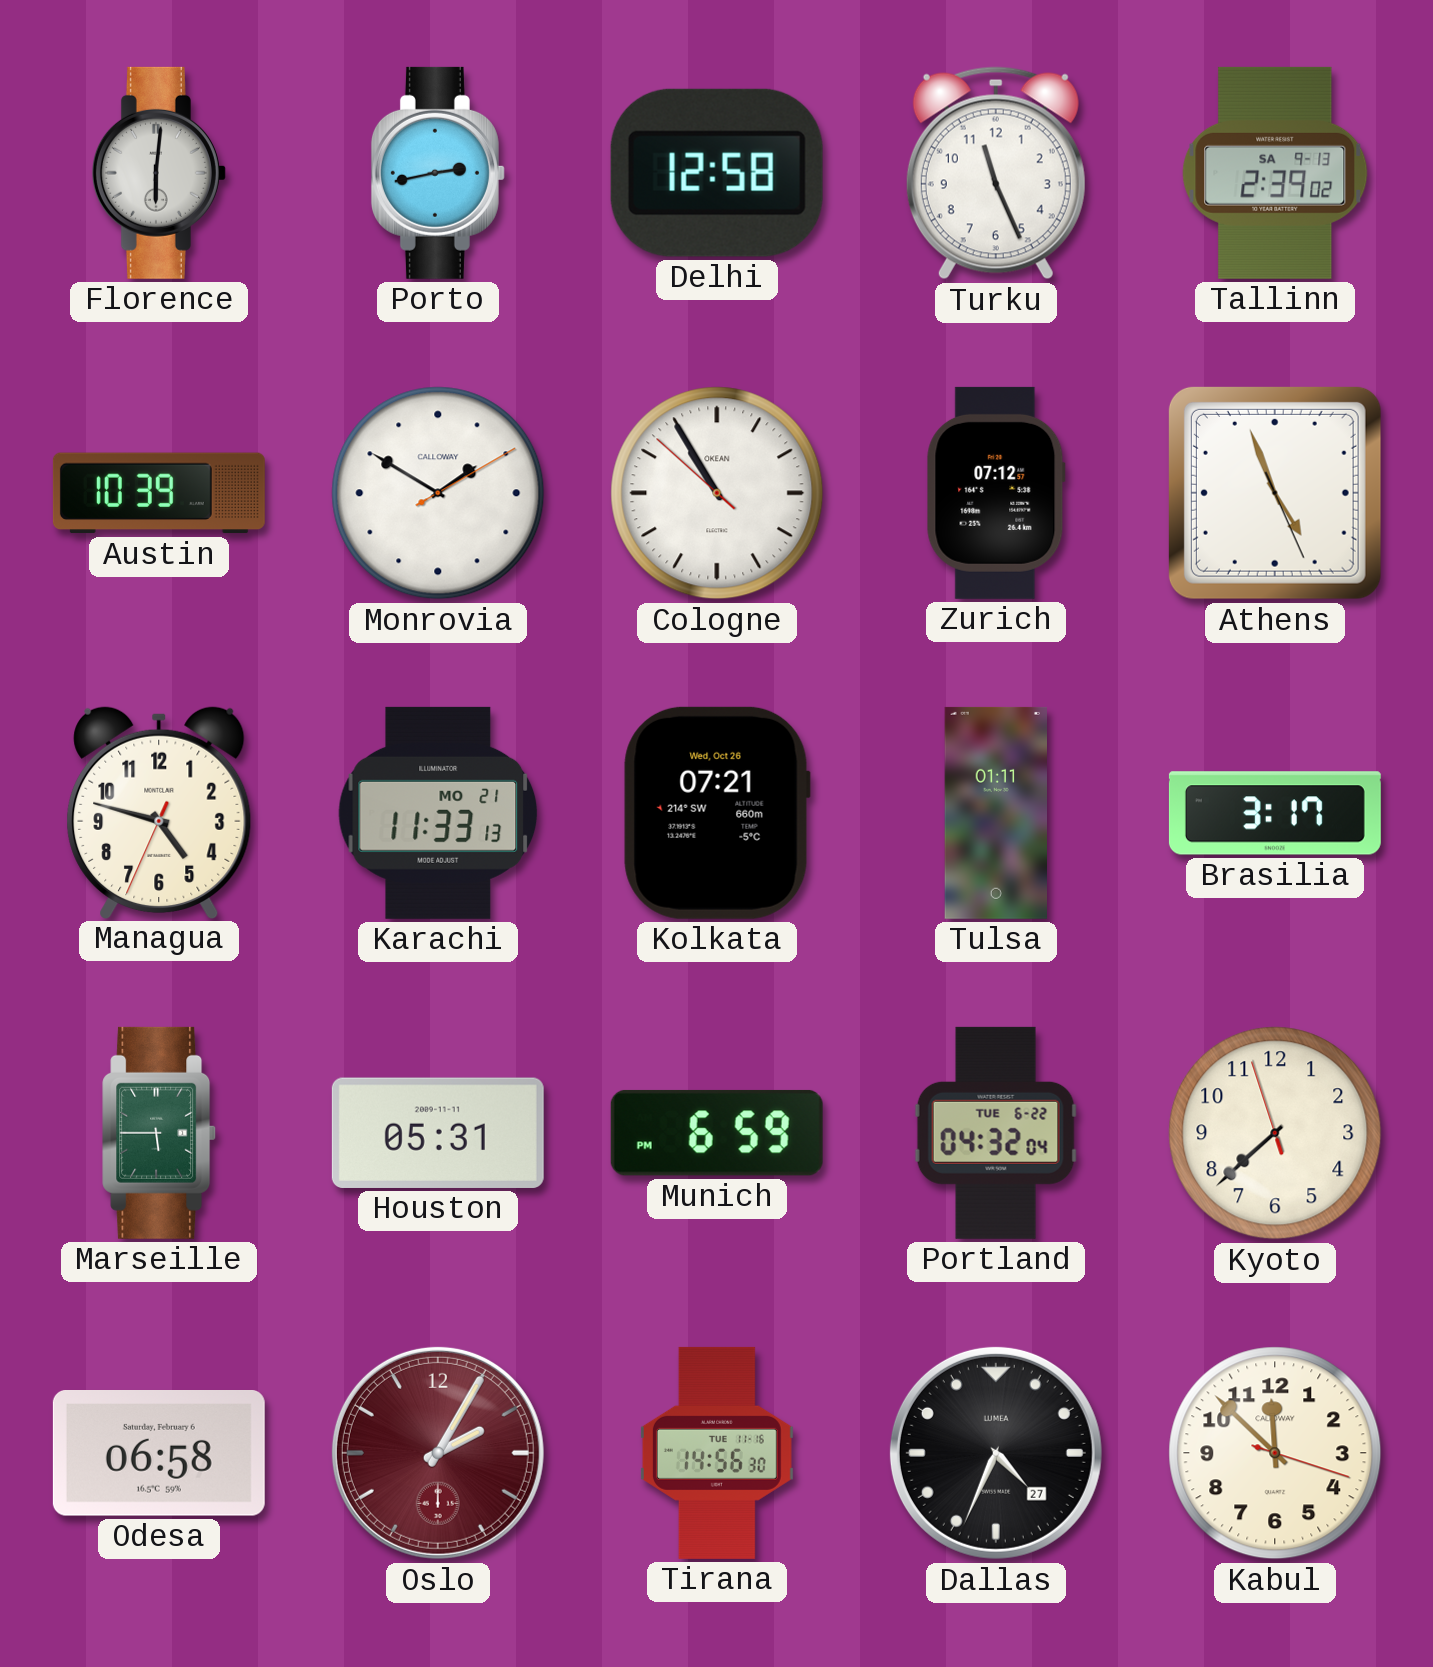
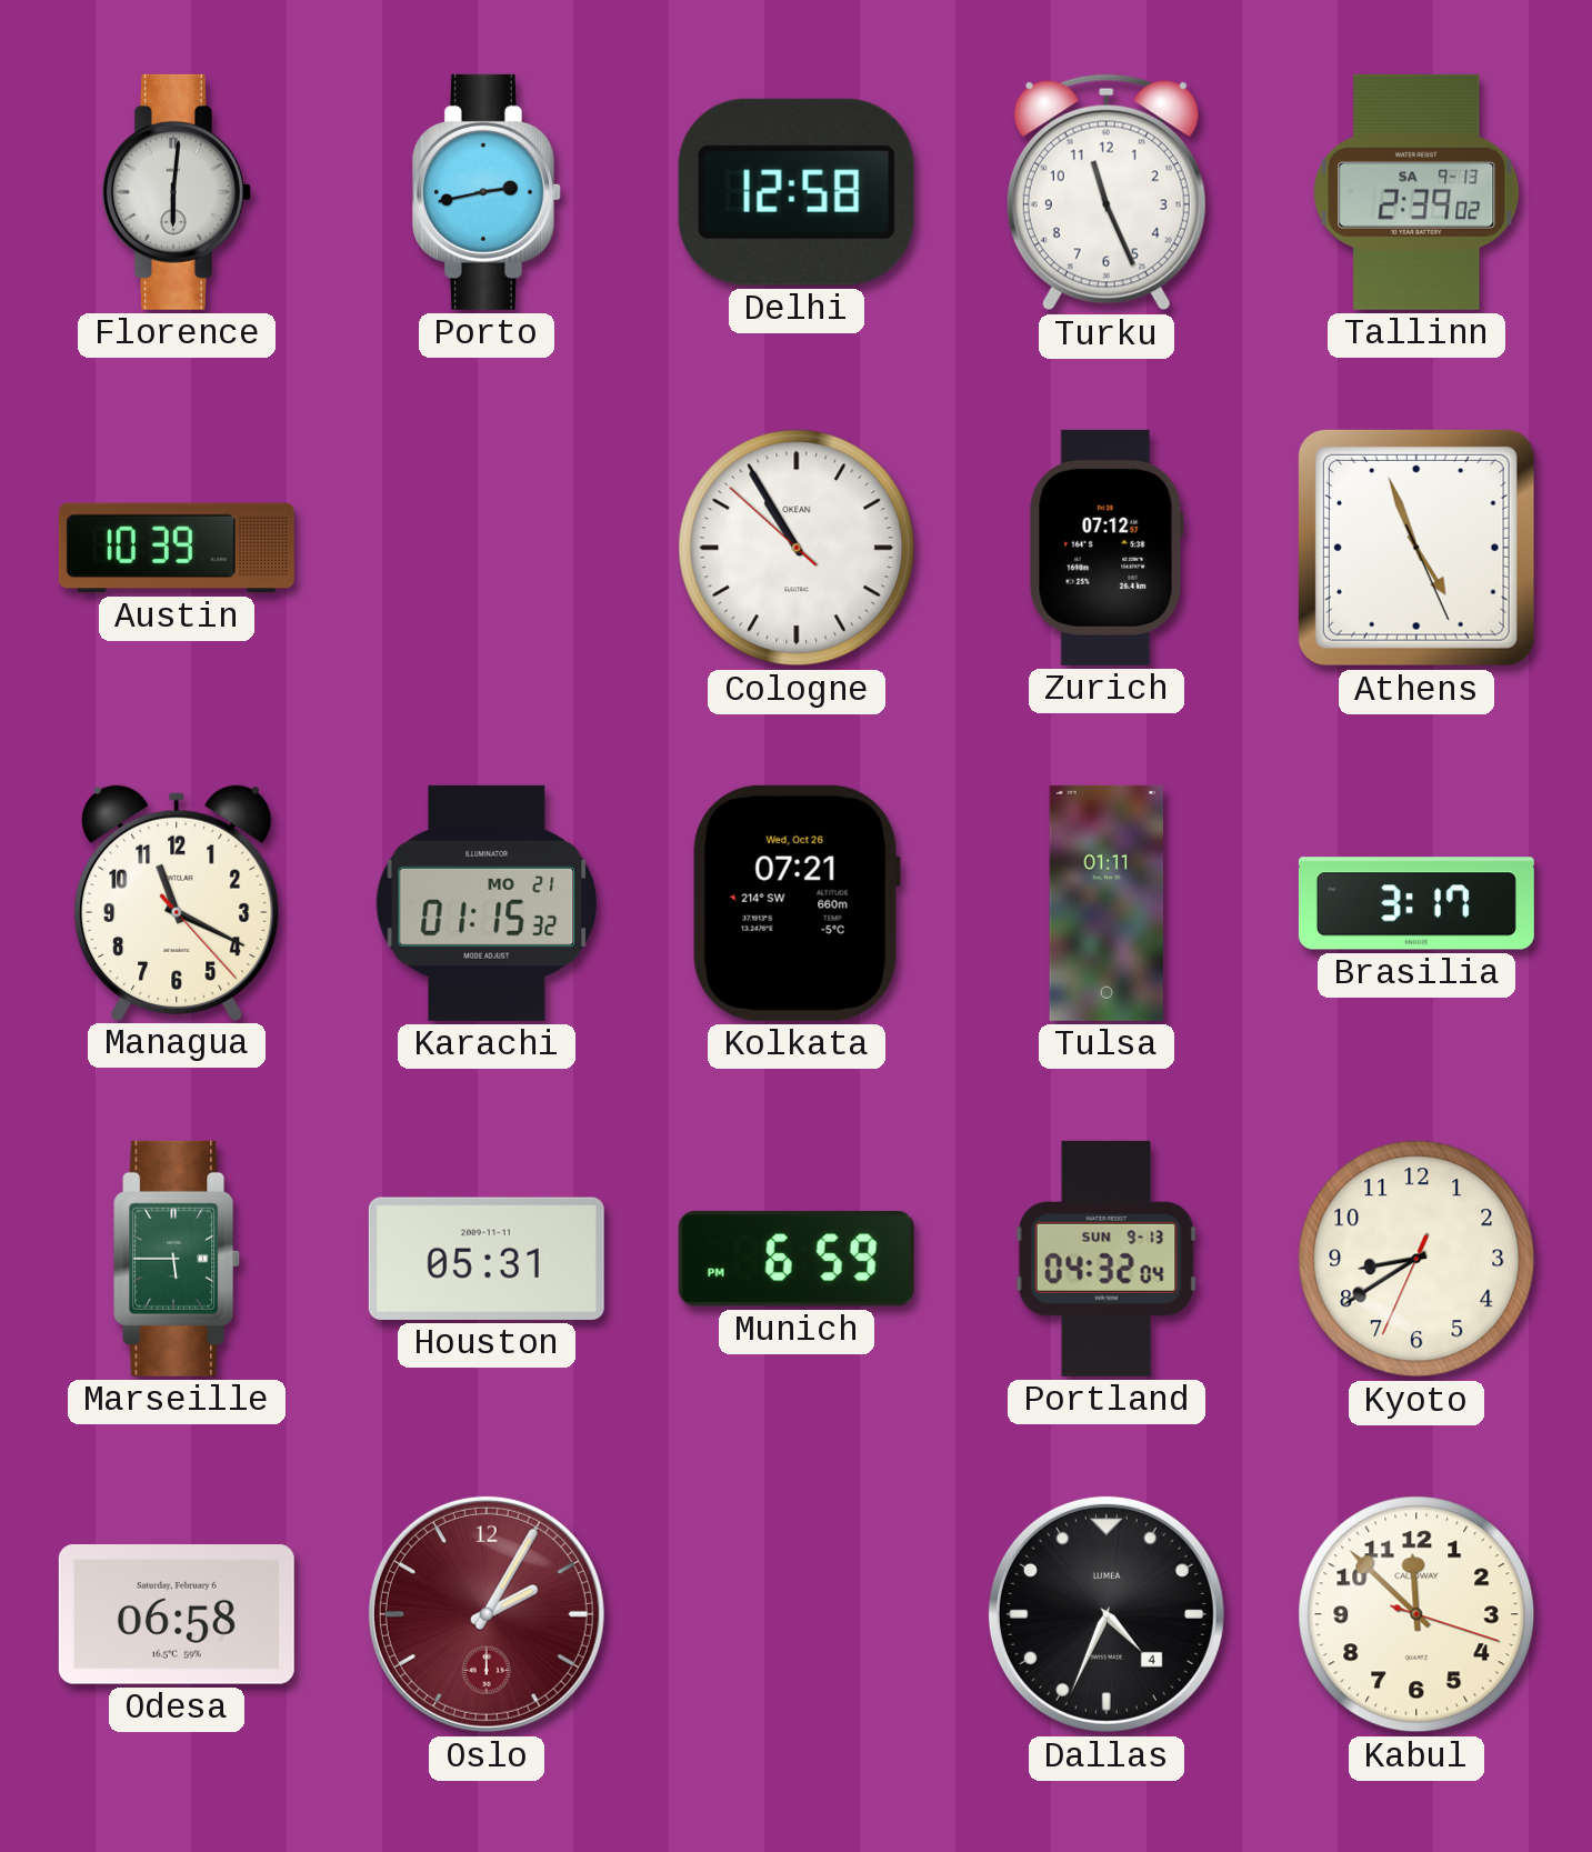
Monrovia: 1:50 -> none
Managua: 4:47 -> 11:19
Karachi: 11:33 -> 01:15
Portland date: TUE 6-22 -> SUN 9-13
Kyoto: 7:37 -> 8:39
Tirana: 14:56 -> none
Dallas date: 27 -> 4
